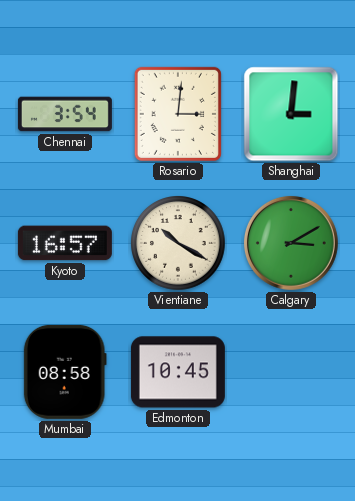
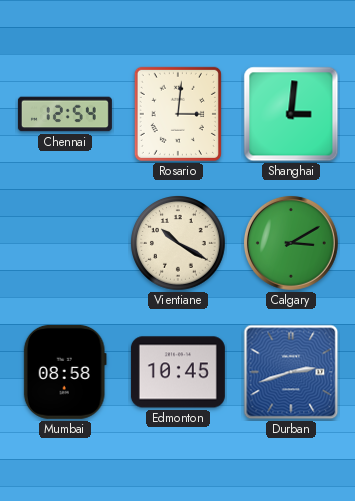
Chennai: 3:54 -> 12:54
Kyoto: 16:57 -> none
Durban: none -> 2:42
